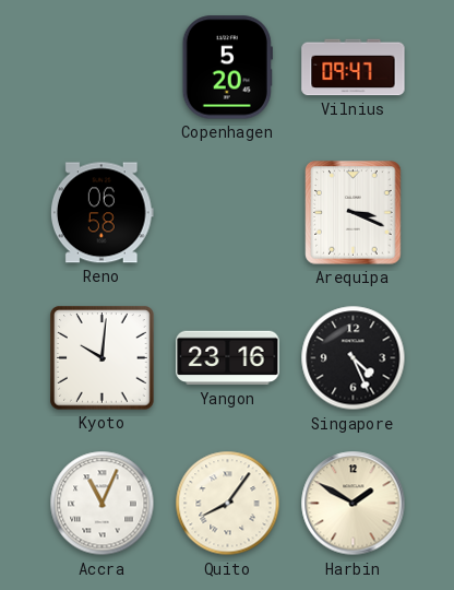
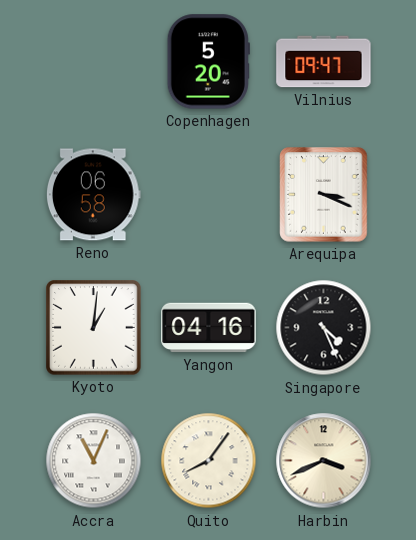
Kyoto: 10:01 -> 1:01
Yangon: 23:16 -> 04:16
Harbin: 1:50 -> 3:41
